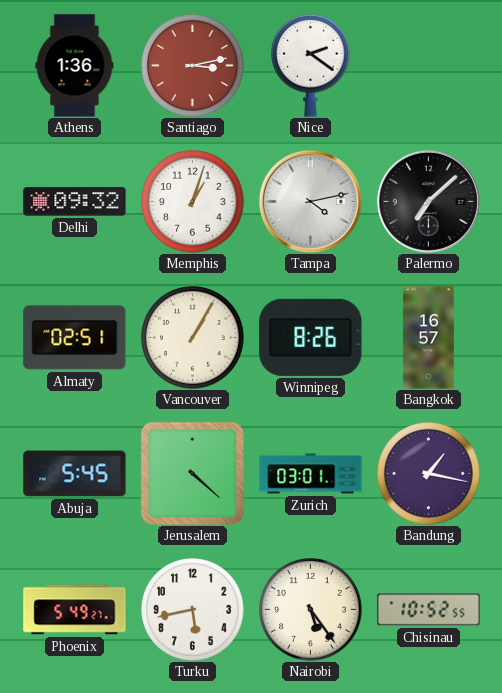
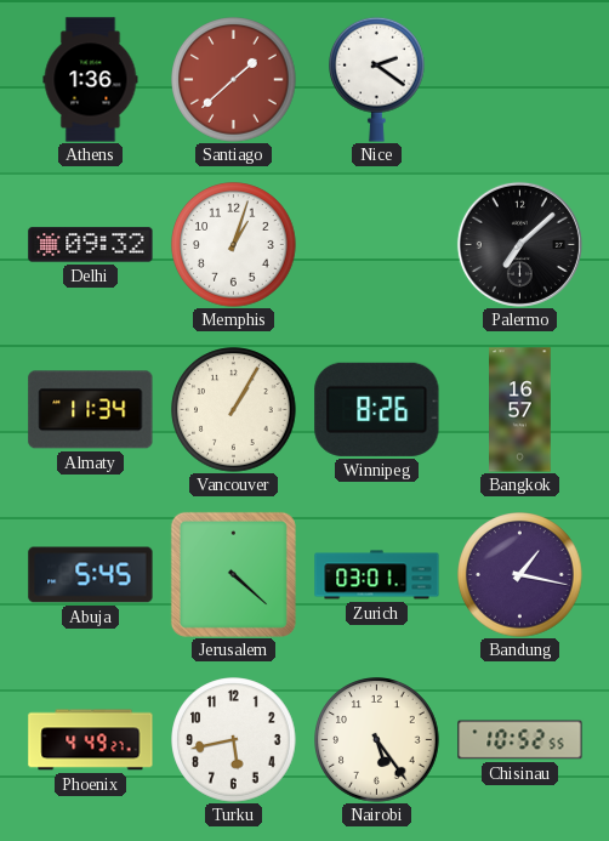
Santiago: 3:13 -> 1:38
Tampa: 4:13 -> none
Almaty: 02:51 -> 11:34
Phoenix: 5:49 -> 4:49
